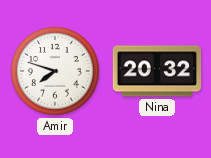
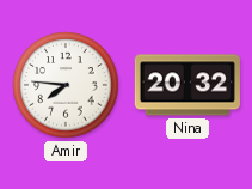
Amir: 7:48 -> 7:46
